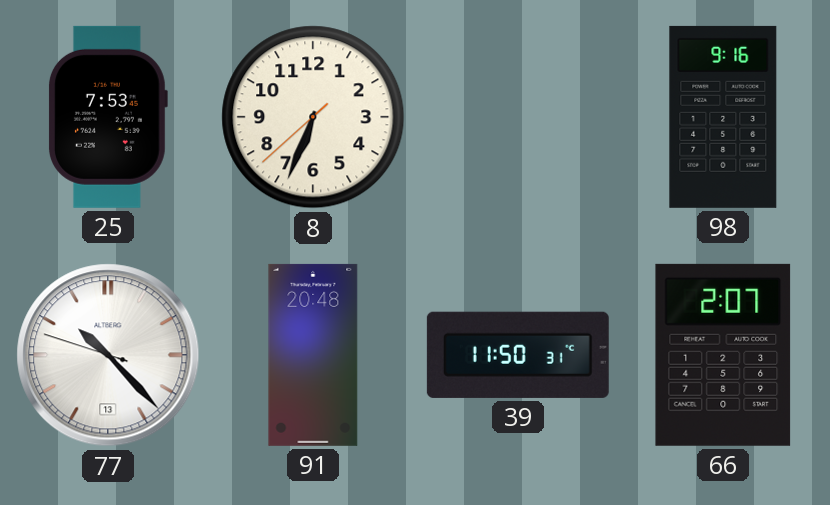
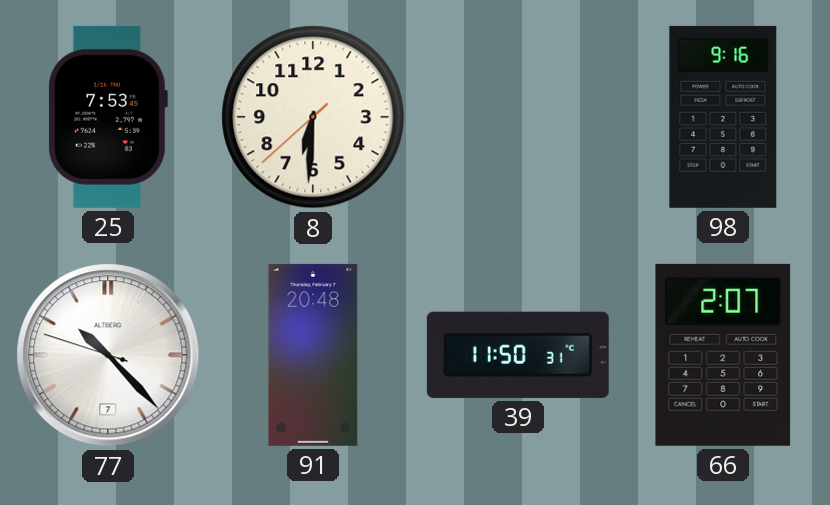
8: 6:33 -> 6:30
77 date: 13 -> 7
